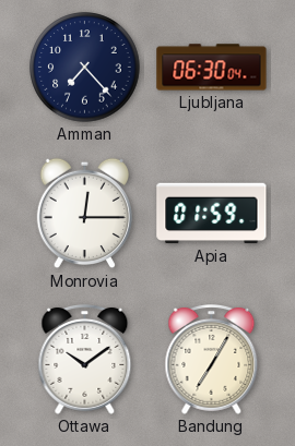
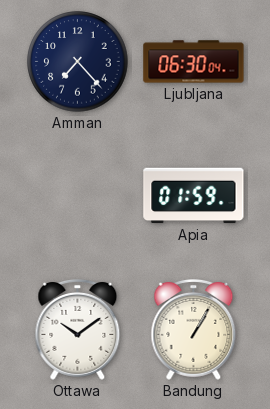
Monrovia: 12:15 -> none
Bandung: 7:05 -> 1:05
